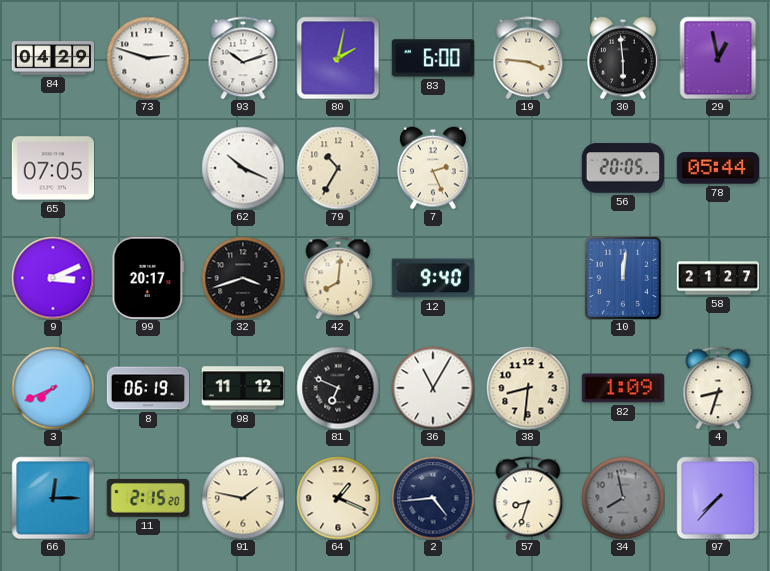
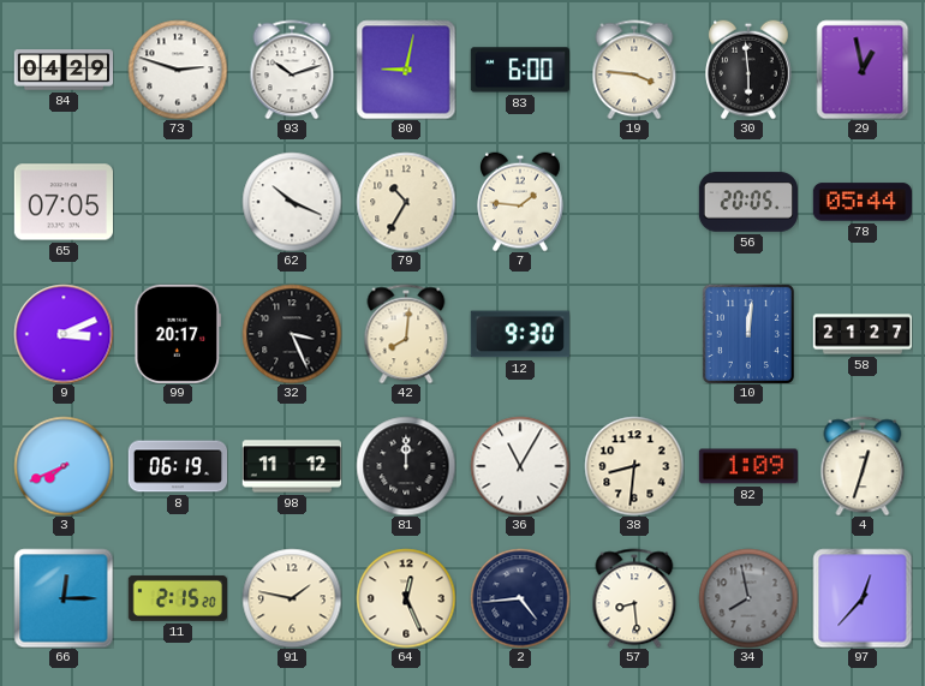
80: 2:02 -> 9:02
7: 2:26 -> 1:46
32: 3:42 -> 3:26
12: 9:40 -> 9:30
81: 6:49 -> 12:00
4: 8:33 -> 12:33
64: 1:19 -> 12:26
57: 8:33 -> 8:29
97: 7:37 -> 12:37
